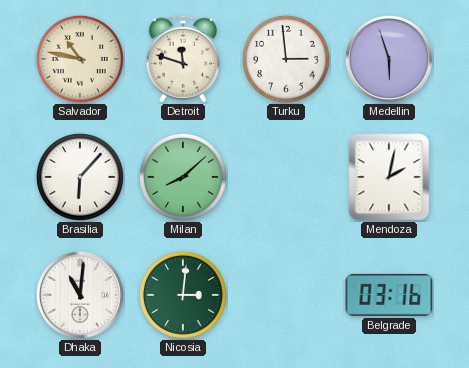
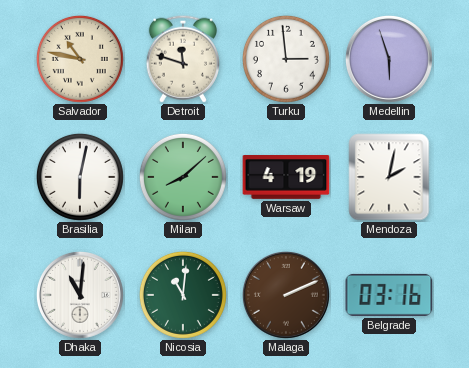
Brasilia: 6:07 -> 6:02
Warsaw: none -> 4:19
Nicosia: 3:01 -> 11:01
Malaga: none -> 2:11
